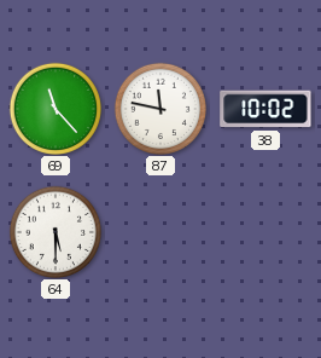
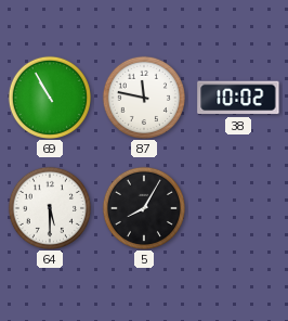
69: 11:23 -> 10:55
5: none -> 8:05
